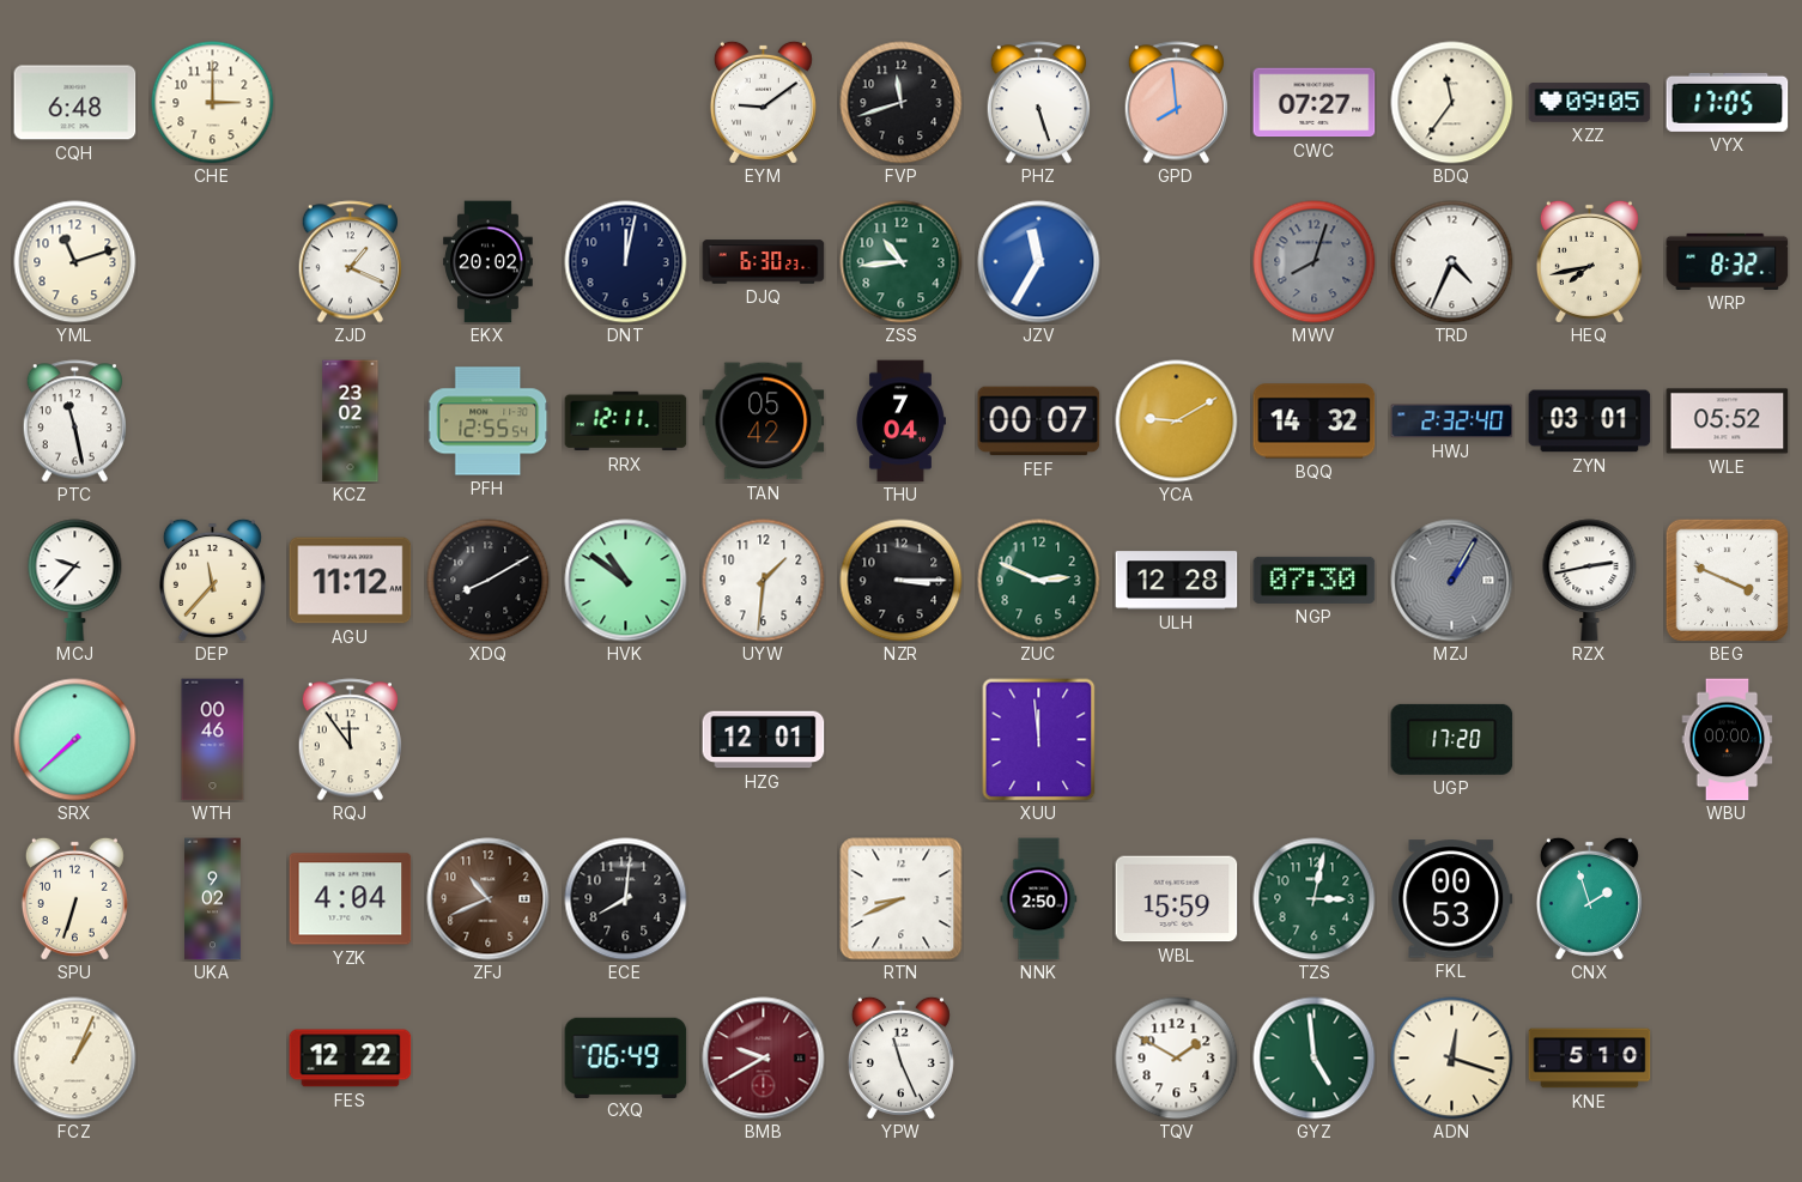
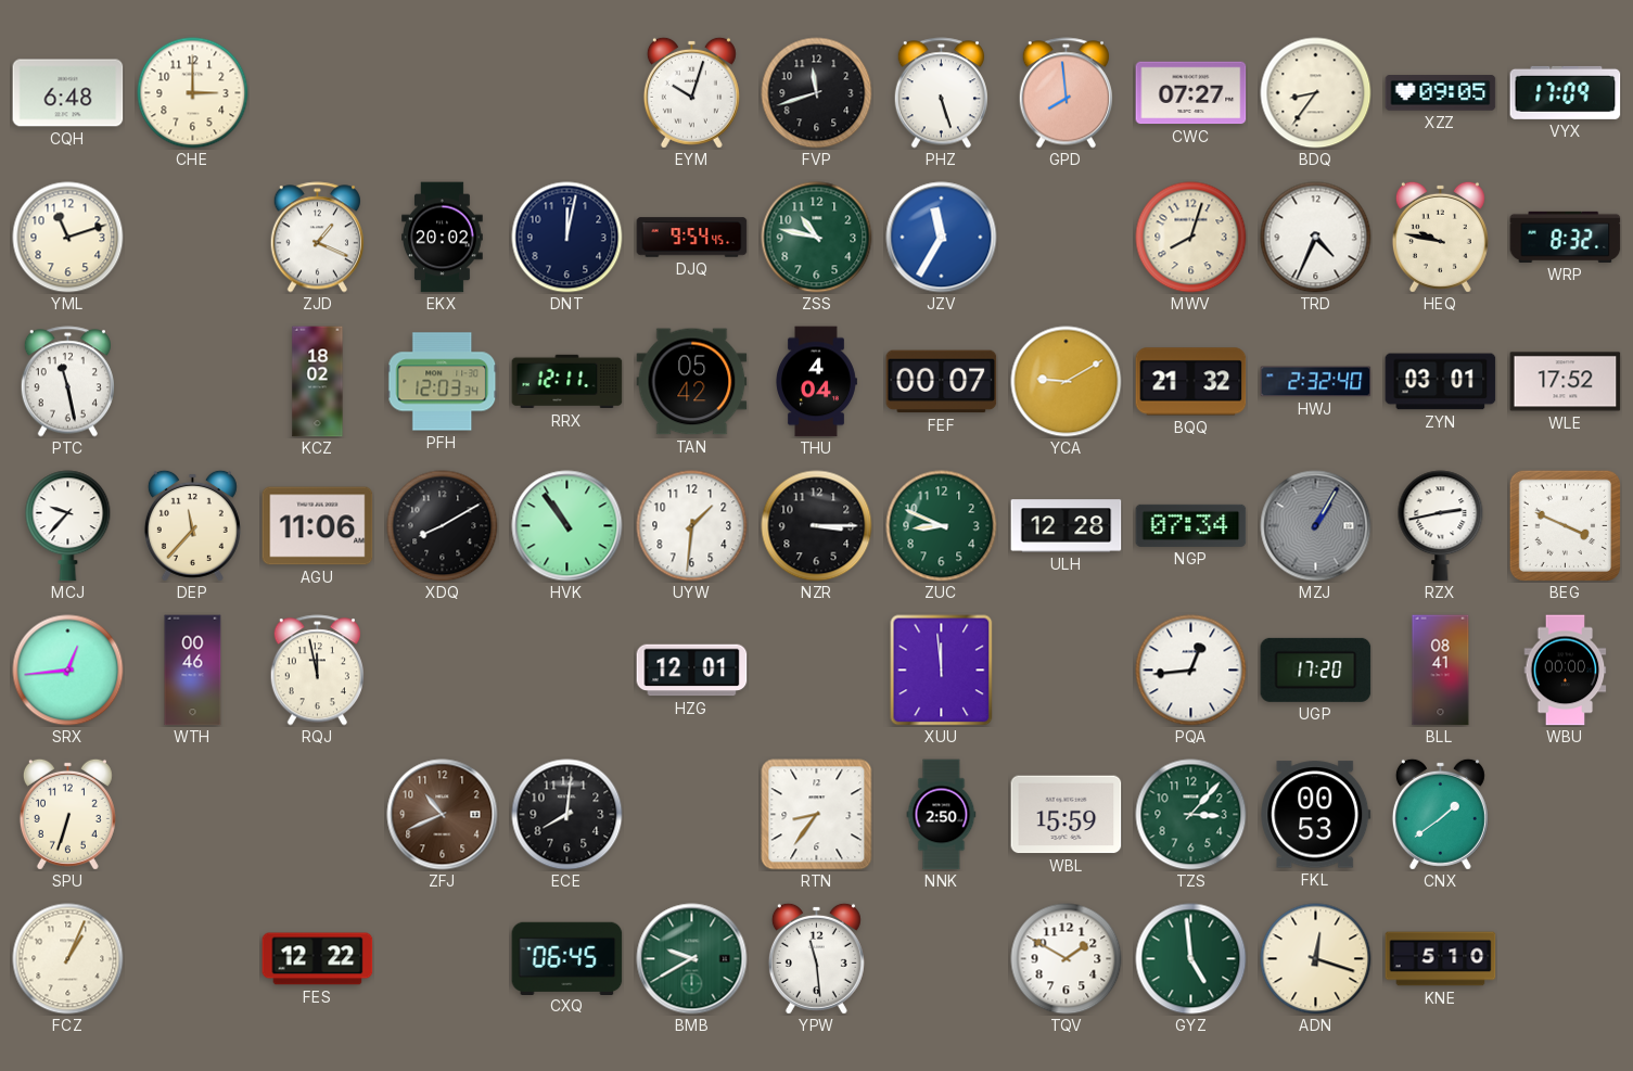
EYM: 9:09 -> 10:03
BDQ: 11:36 -> 8:36
VYX: 17:05 -> 17:09
DJQ: 6:30 -> 9:54
ZSS: 10:44 -> 10:47
MWV dial: grey -> cream
HEQ: 7:43 -> 9:47
KCZ: 23:02 -> 18:02
PFH: 12:55 -> 12:03
THU: 7:04 -> 4:04
BQQ: 14:32 -> 21:32
WLE: 05:52 -> 17:52
AGU: 11:12 -> 11:06
HVK: 10:51 -> 10:54
ZUC: 2:49 -> 8:49
NGP: 07:30 -> 07:34
SRX: 7:38 -> 12:44
RQJ: 11:54 -> 11:58
PQA: none -> 12:44
BLL: none -> 08:41
UKA: 9:02 -> none
YZK: 4:04 -> none
RTN: 8:41 -> 8:36
TZS: 3:02 -> 3:07
CNX: 1:57 -> 1:39
CXQ: 06:49 -> 06:45
BMB dial: burgundy -> green
YPW: 11:26 -> 11:29
